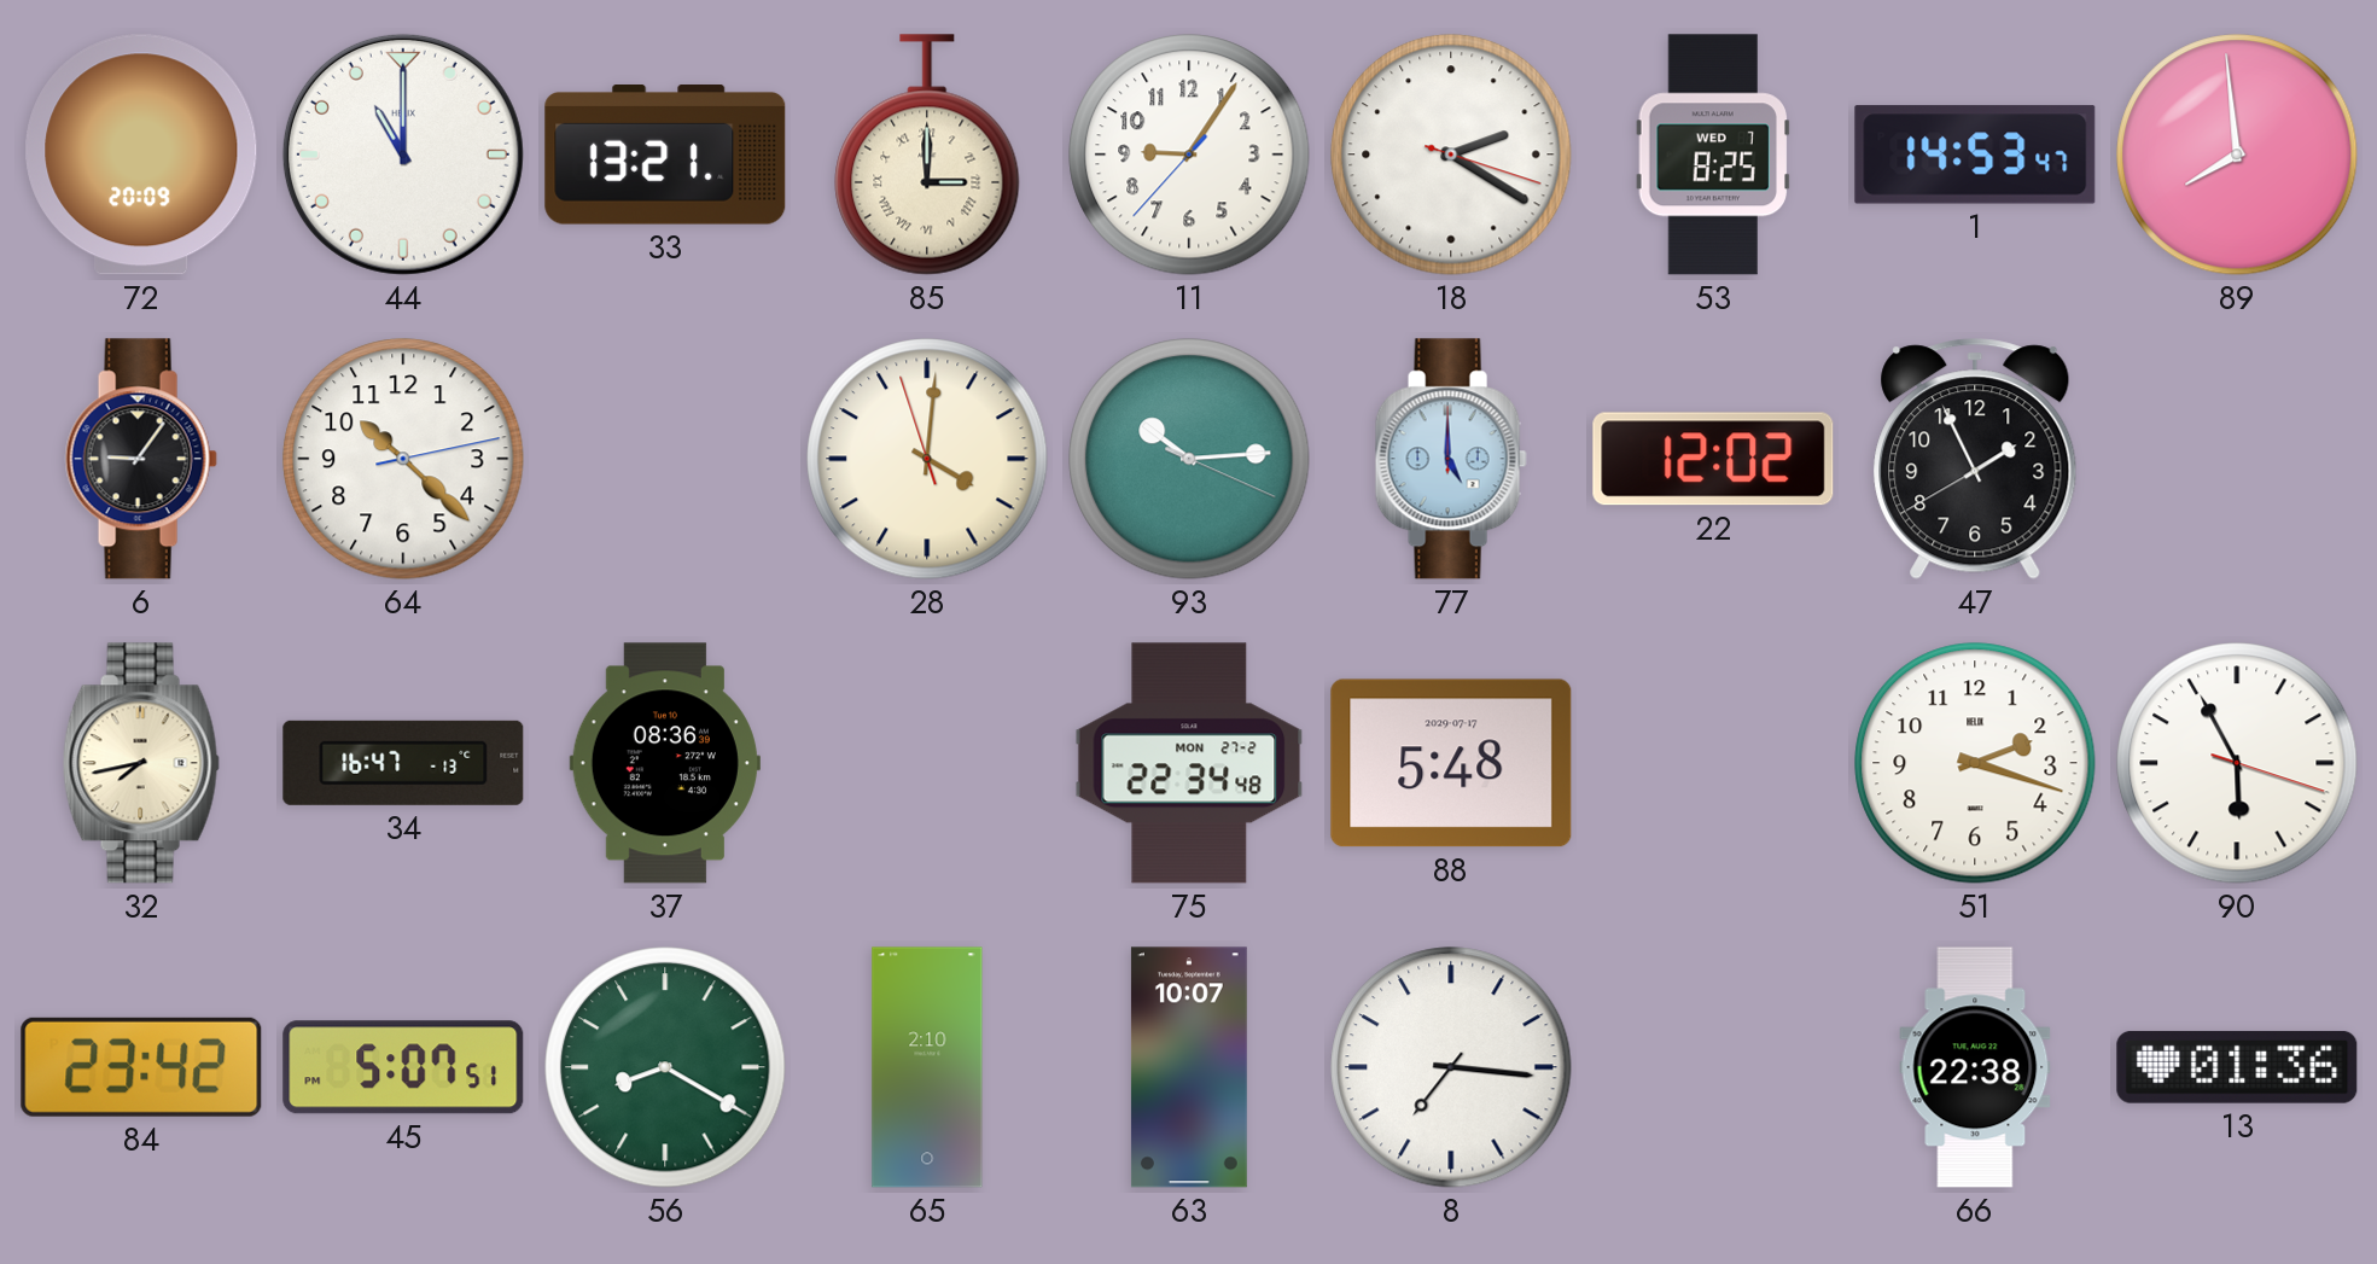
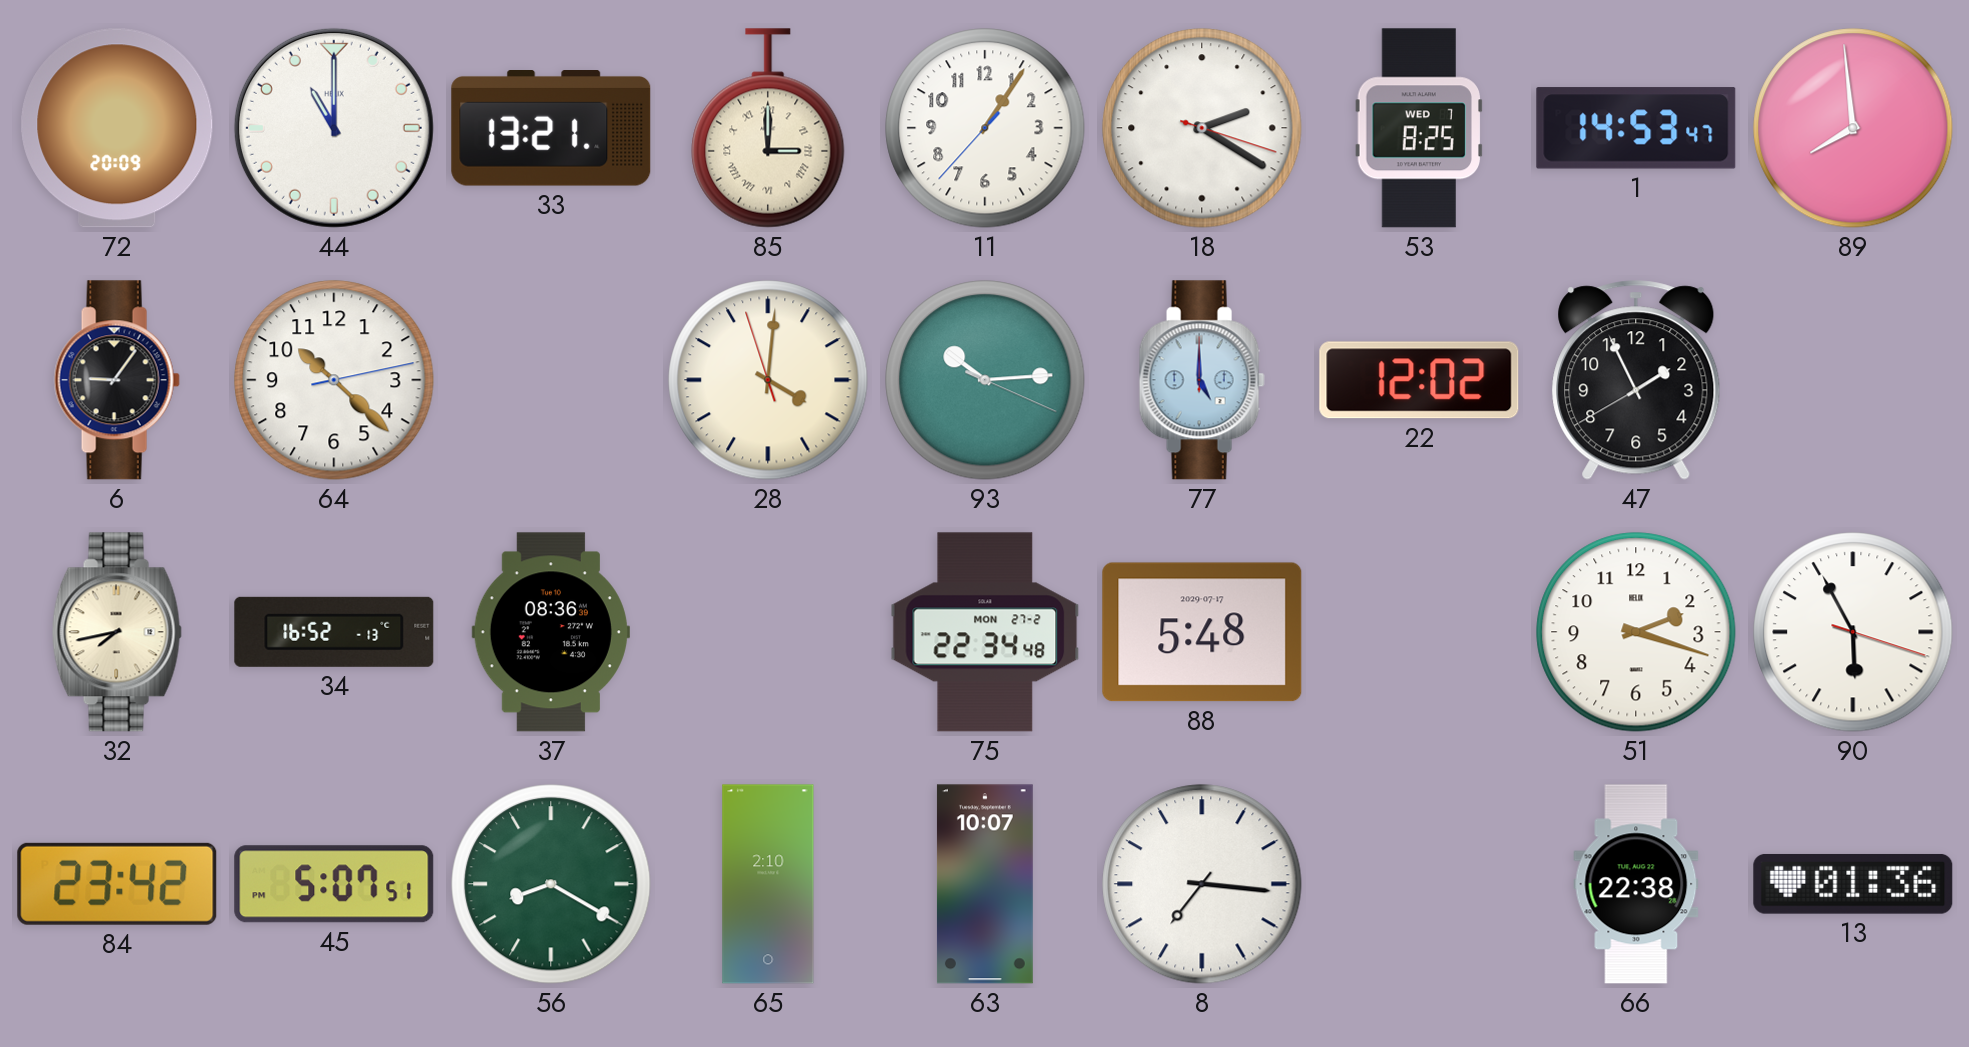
11: 9:05 -> 1:05
34: 16:47 -> 16:52
